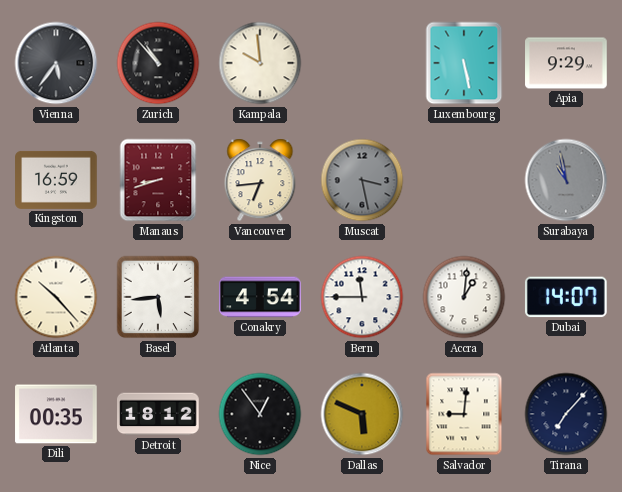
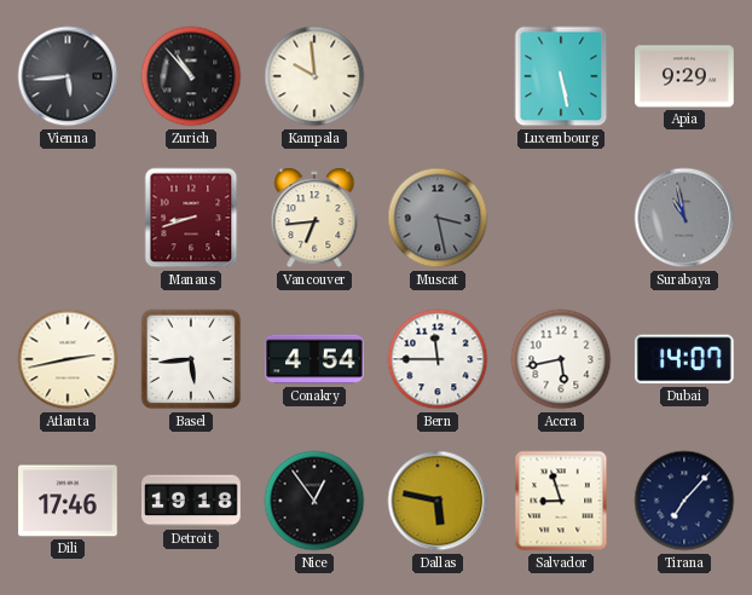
Vienna: 5:36 -> 5:44
Kingston: 16:59 -> none
Atlanta: 10:23 -> 2:43
Accra: 1:01 -> 5:43
Dili: 00:35 -> 17:46
Detroit: 18:12 -> 19:18
Dallas: 5:49 -> 5:47
Salvador: 9:01 -> 8:57
